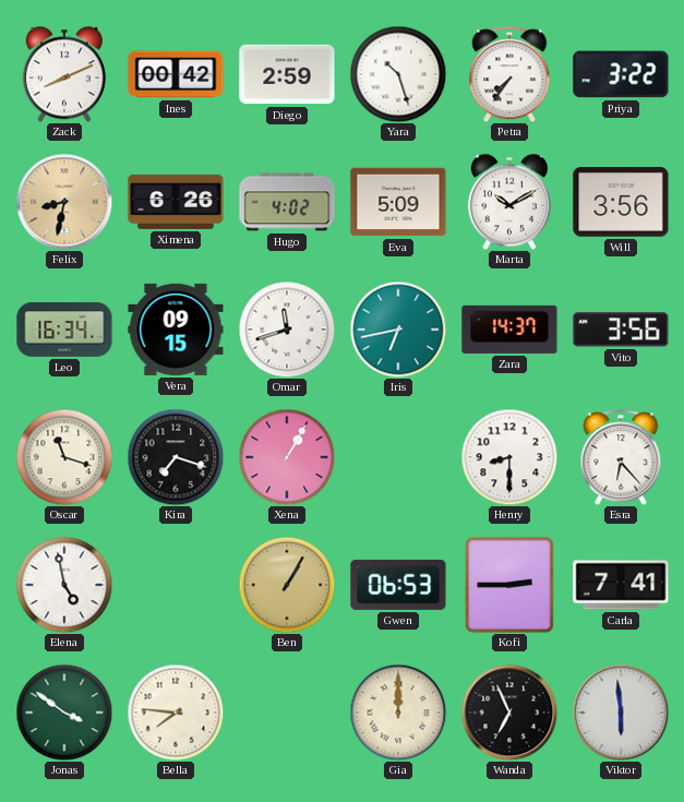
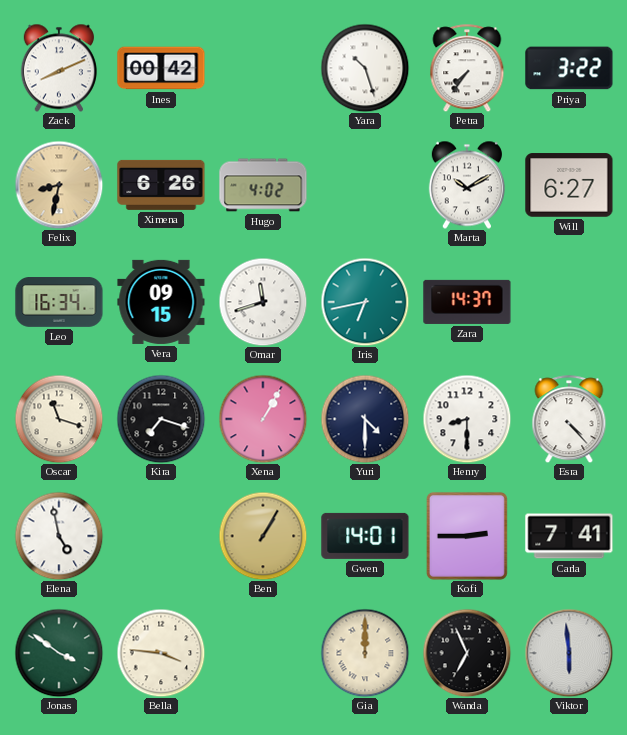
Diego: 2:59 -> none
Eva: 5:09 -> none
Will: 3:56 -> 6:27
Vito: 3:56 -> none
Yuri: none -> 4:30
Esra: 6:23 -> 4:23
Gwen: 06:53 -> 14:01
Bella: 7:46 -> 3:46
